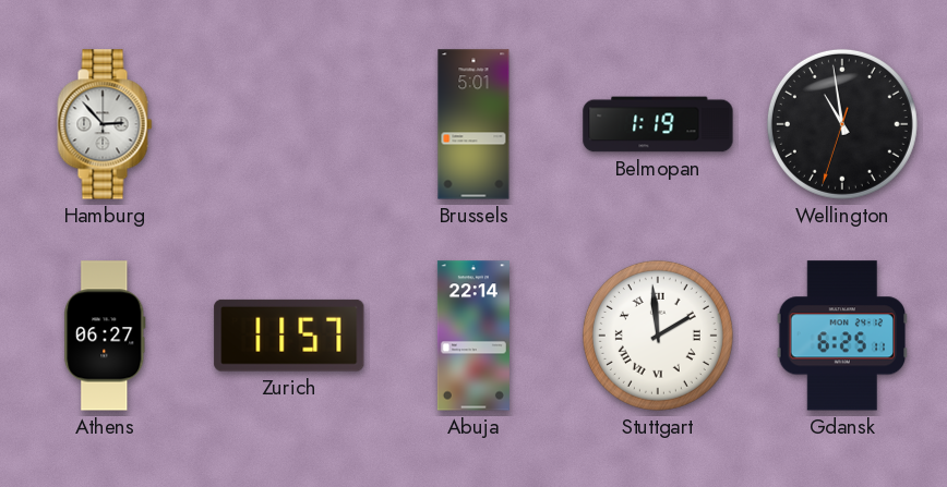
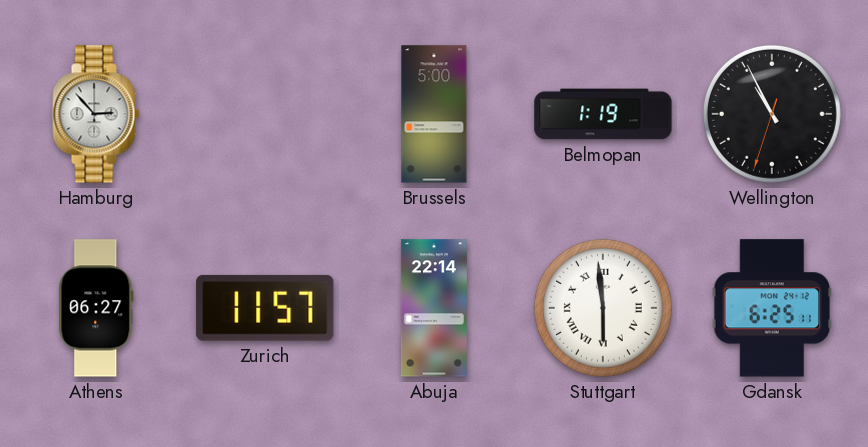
Brussels: 5:01 -> 5:00
Wellington: 10:58 -> 10:55
Stuttgart: 1:59 -> 5:59
